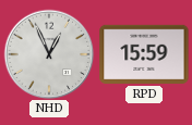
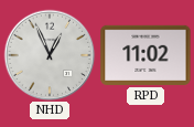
RPD: 15:59 -> 11:02
